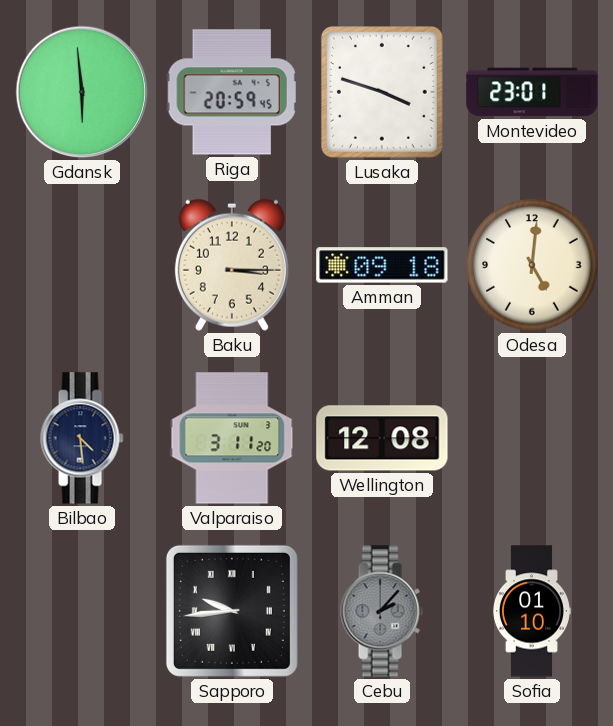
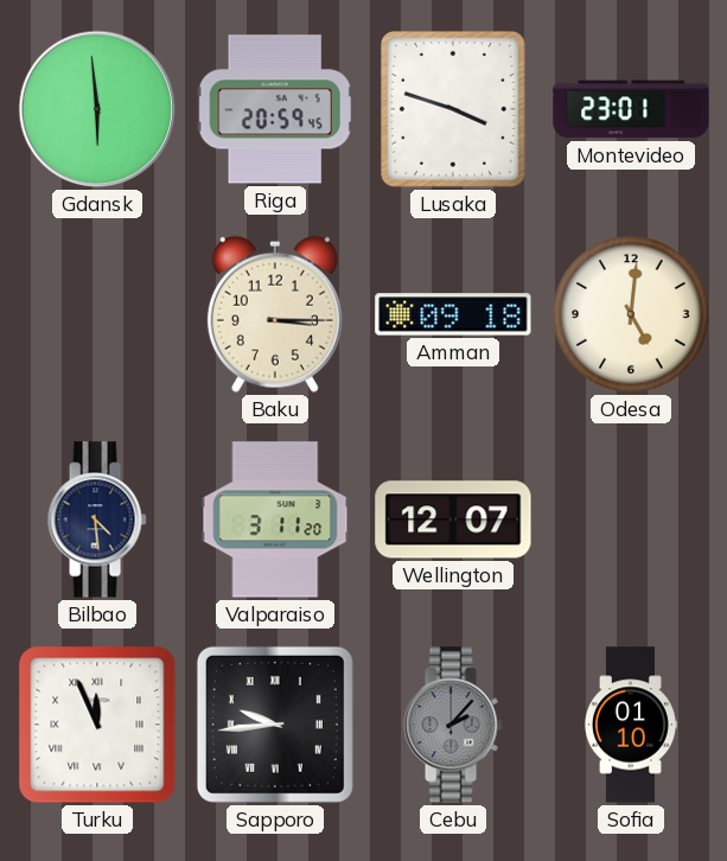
Wellington: 12:08 -> 12:07
Turku: none -> 11:56
